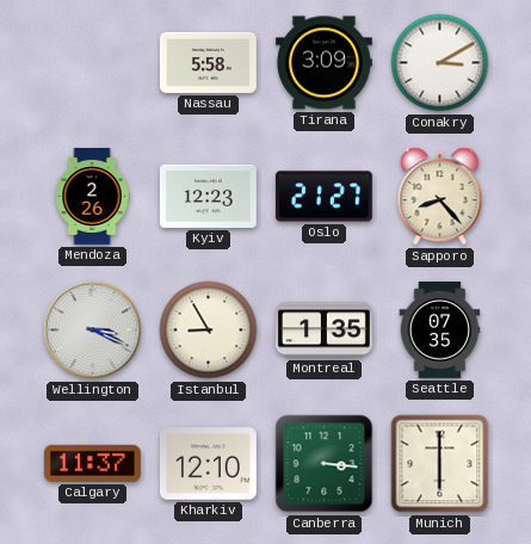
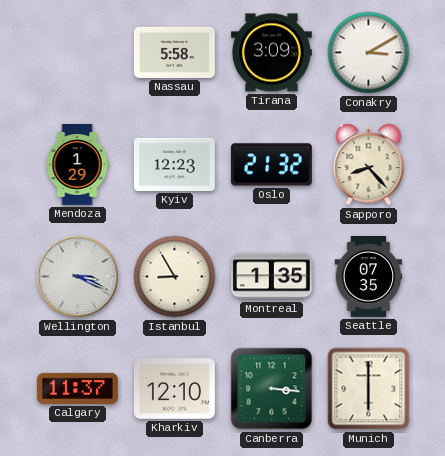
Mendoza: 2:26 -> 1:29
Oslo: 21:27 -> 21:32
